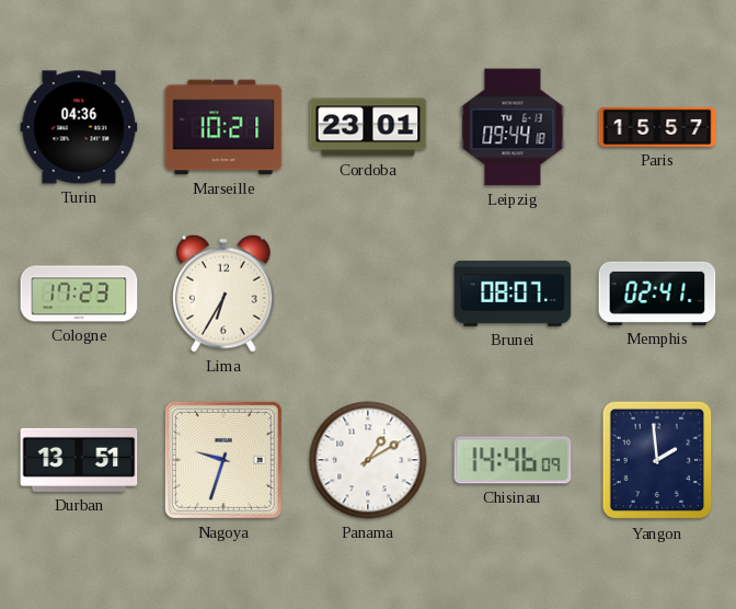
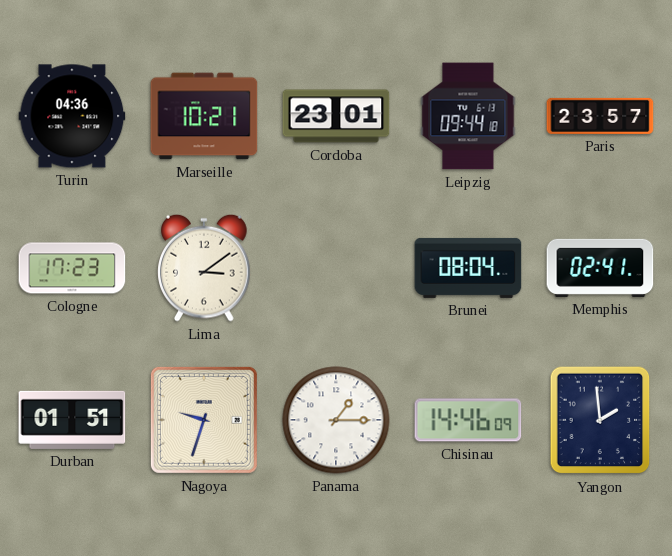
Paris: 15:57 -> 23:57
Lima: 6:35 -> 3:09
Brunei: 08:07 -> 08:04
Durban: 13:51 -> 01:51
Panama: 1:10 -> 1:15
